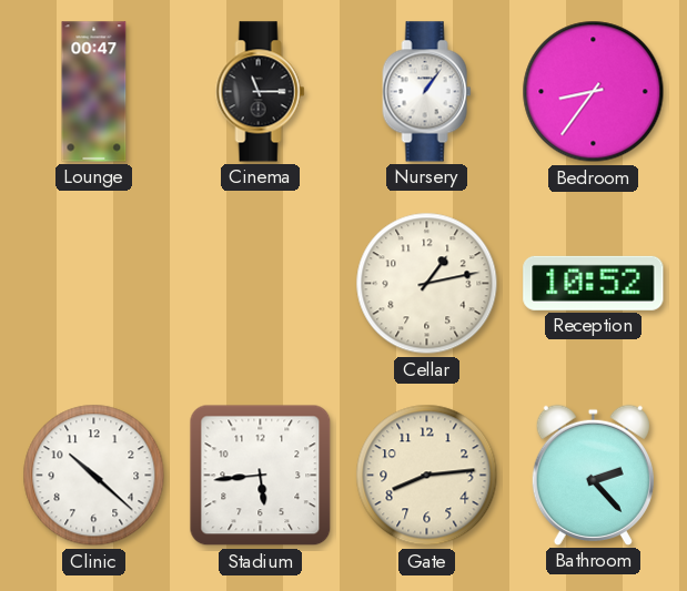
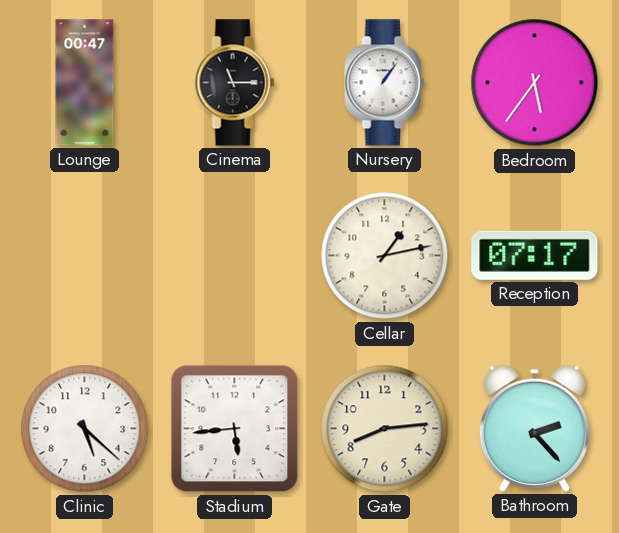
Bedroom: 8:36 -> 5:36
Reception: 10:52 -> 07:17
Clinic: 10:22 -> 5:22
